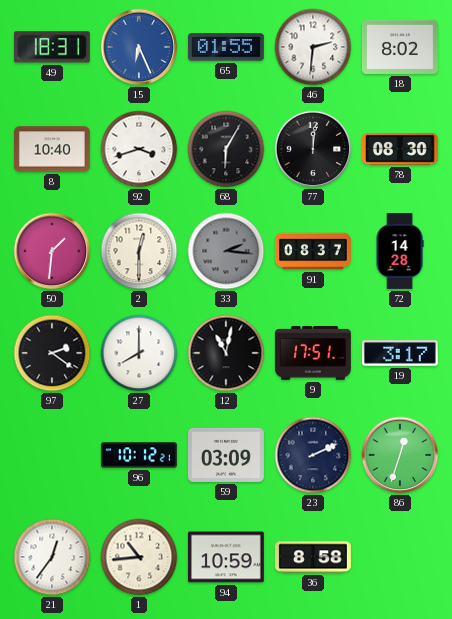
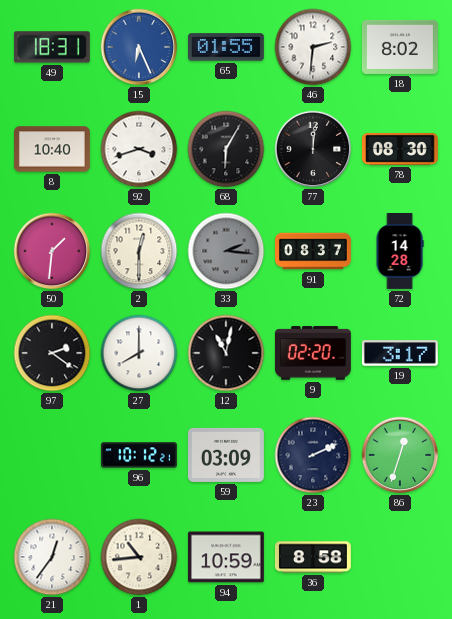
9: 17:51 -> 02:20
